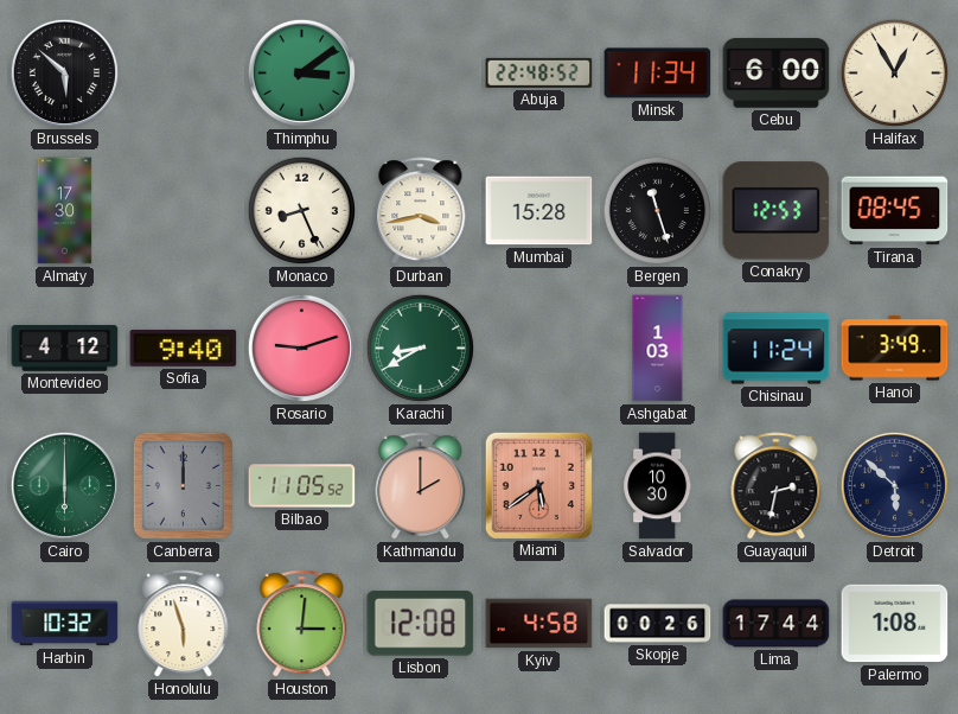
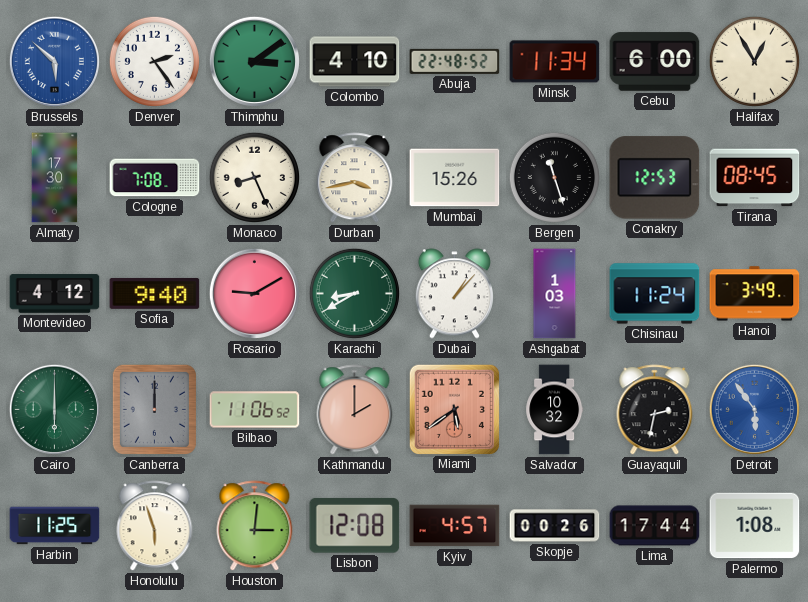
Brussels dial: black -> blue
Denver: none -> 2:24
Colombo: none -> 4:10
Cologne: none -> 7:08
Mumbai: 15:28 -> 15:26
Rosario: 9:12 -> 9:10
Dubai: none -> 1:07
Bilbao: 11:05 -> 11:06
Salvador: 10:30 -> 10:32
Detroit: 5:52 -> 5:54
Detroit dial: navy -> blue
Harbin: 10:32 -> 11:25
Kyiv: 4:58 -> 4:57
